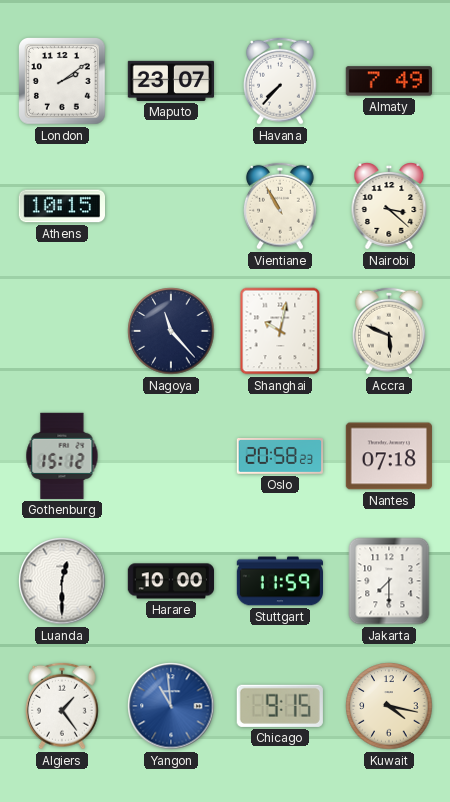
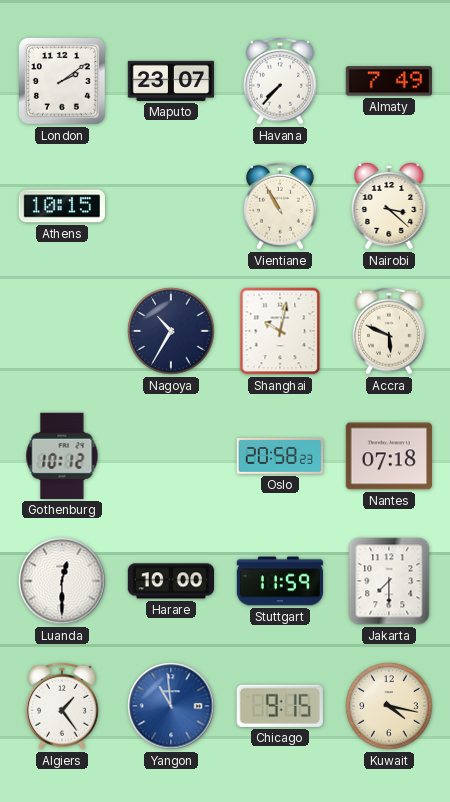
Nagoya: 11:23 -> 10:35
Gothenburg: 15:12 -> 10:12
